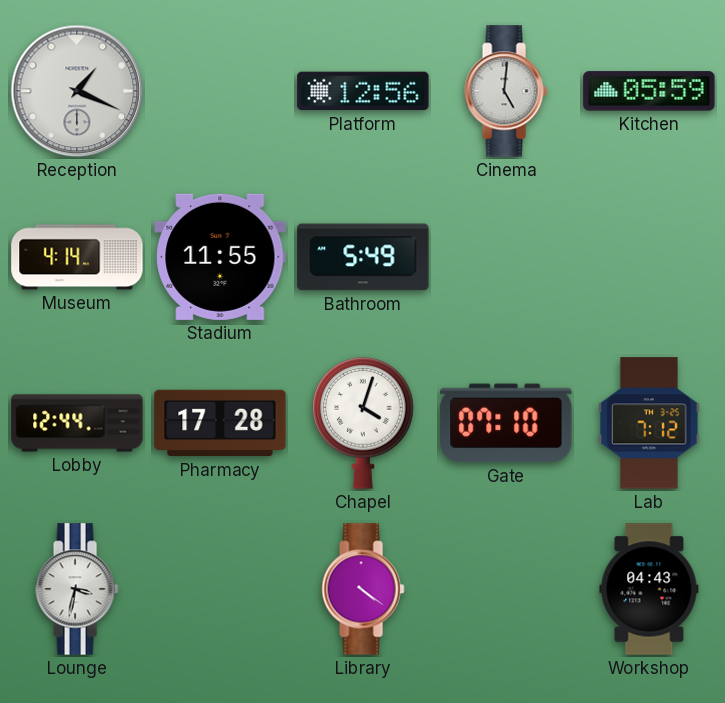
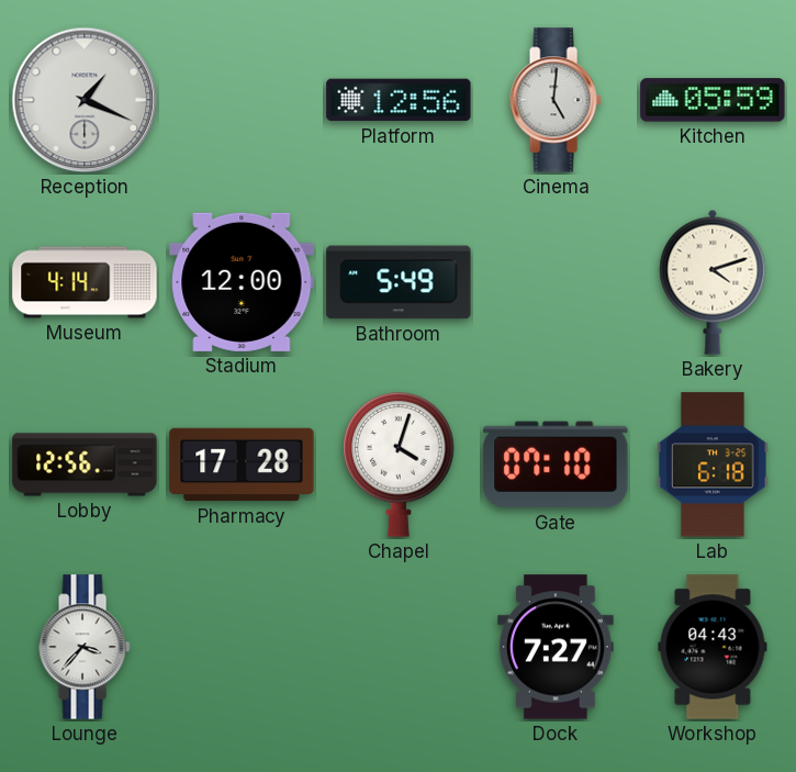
Stadium: 11:55 -> 12:00
Bakery: none -> 4:12
Lobby: 12:44 -> 12:56
Lab: 7:12 -> 6:18
Lounge: 3:32 -> 3:37
Library: 4:21 -> none
Dock: none -> 7:27
